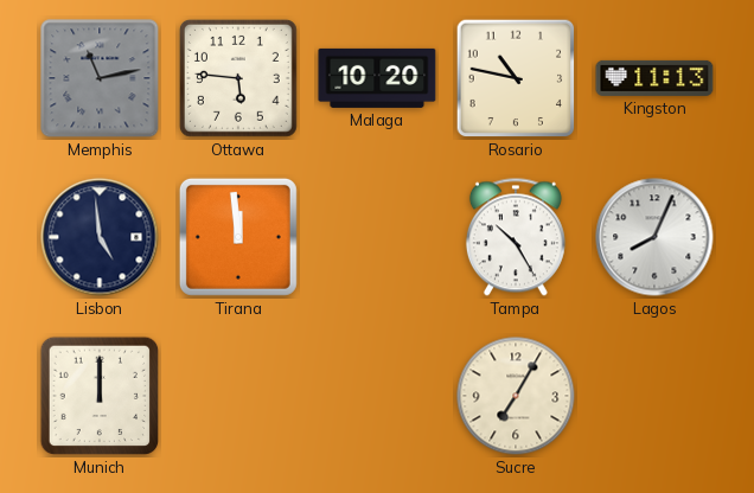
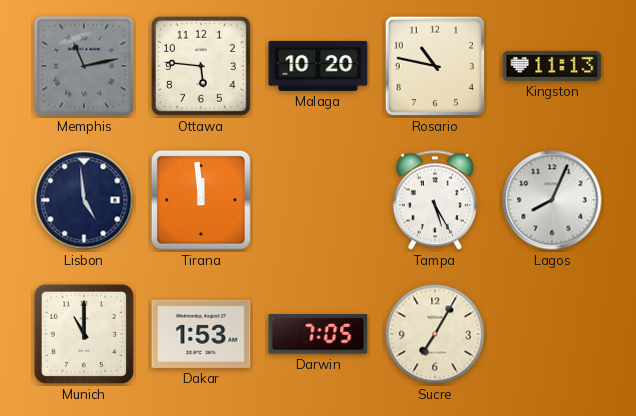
Tampa: 10:25 -> 5:25
Munich: 12:00 -> 11:00
Dakar: none -> 1:53
Darwin: none -> 7:05
